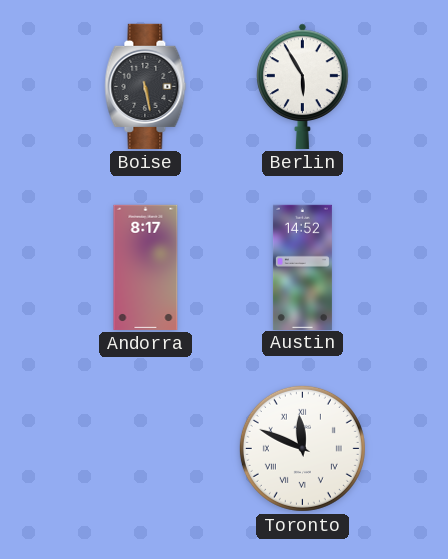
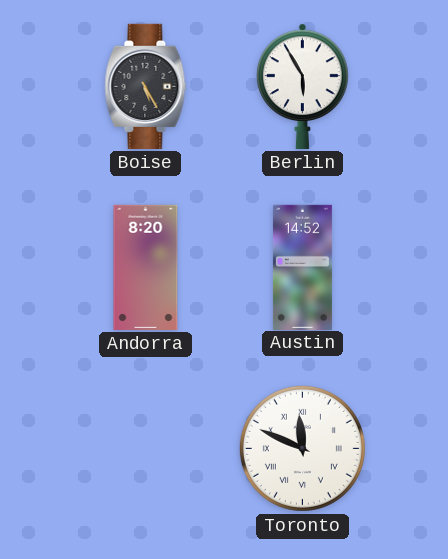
Boise: 5:28 -> 5:25
Andorra: 8:17 -> 8:20
